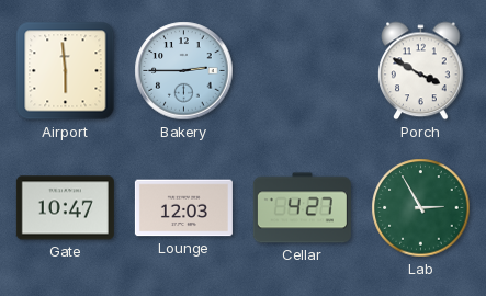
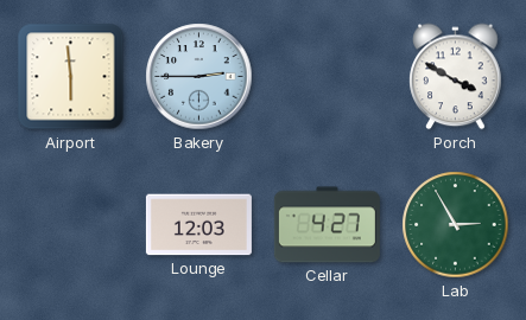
Gate: 10:47 -> none
